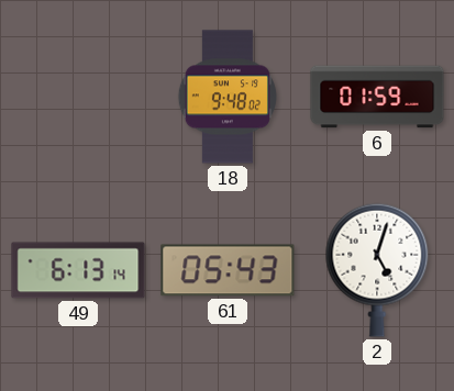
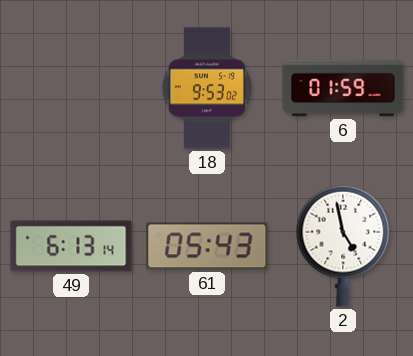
18: 9:48 -> 9:53
2: 5:03 -> 4:58
